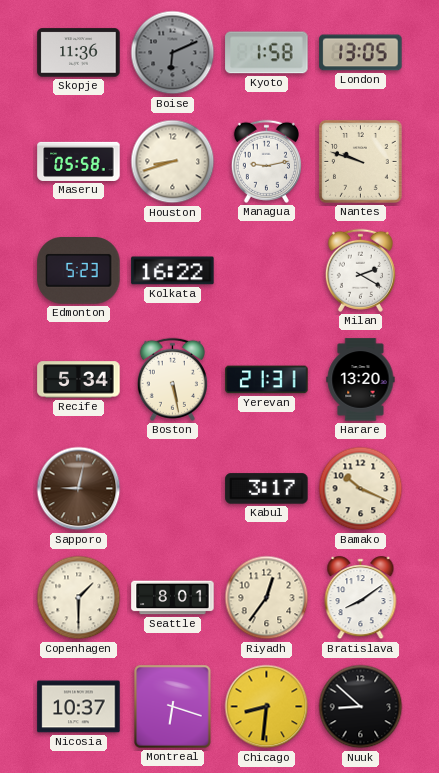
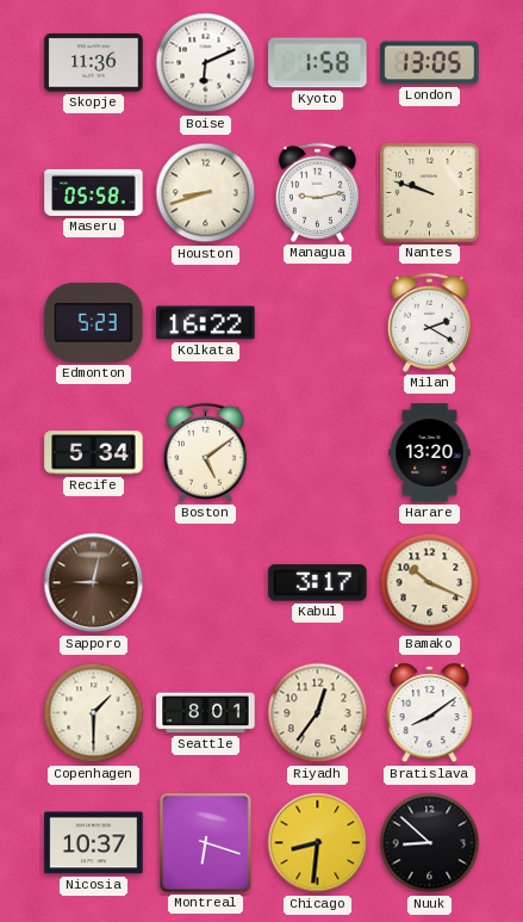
Boise dial: grey -> white
Boston: 5:28 -> 5:09
Yerevan: 21:31 -> none
